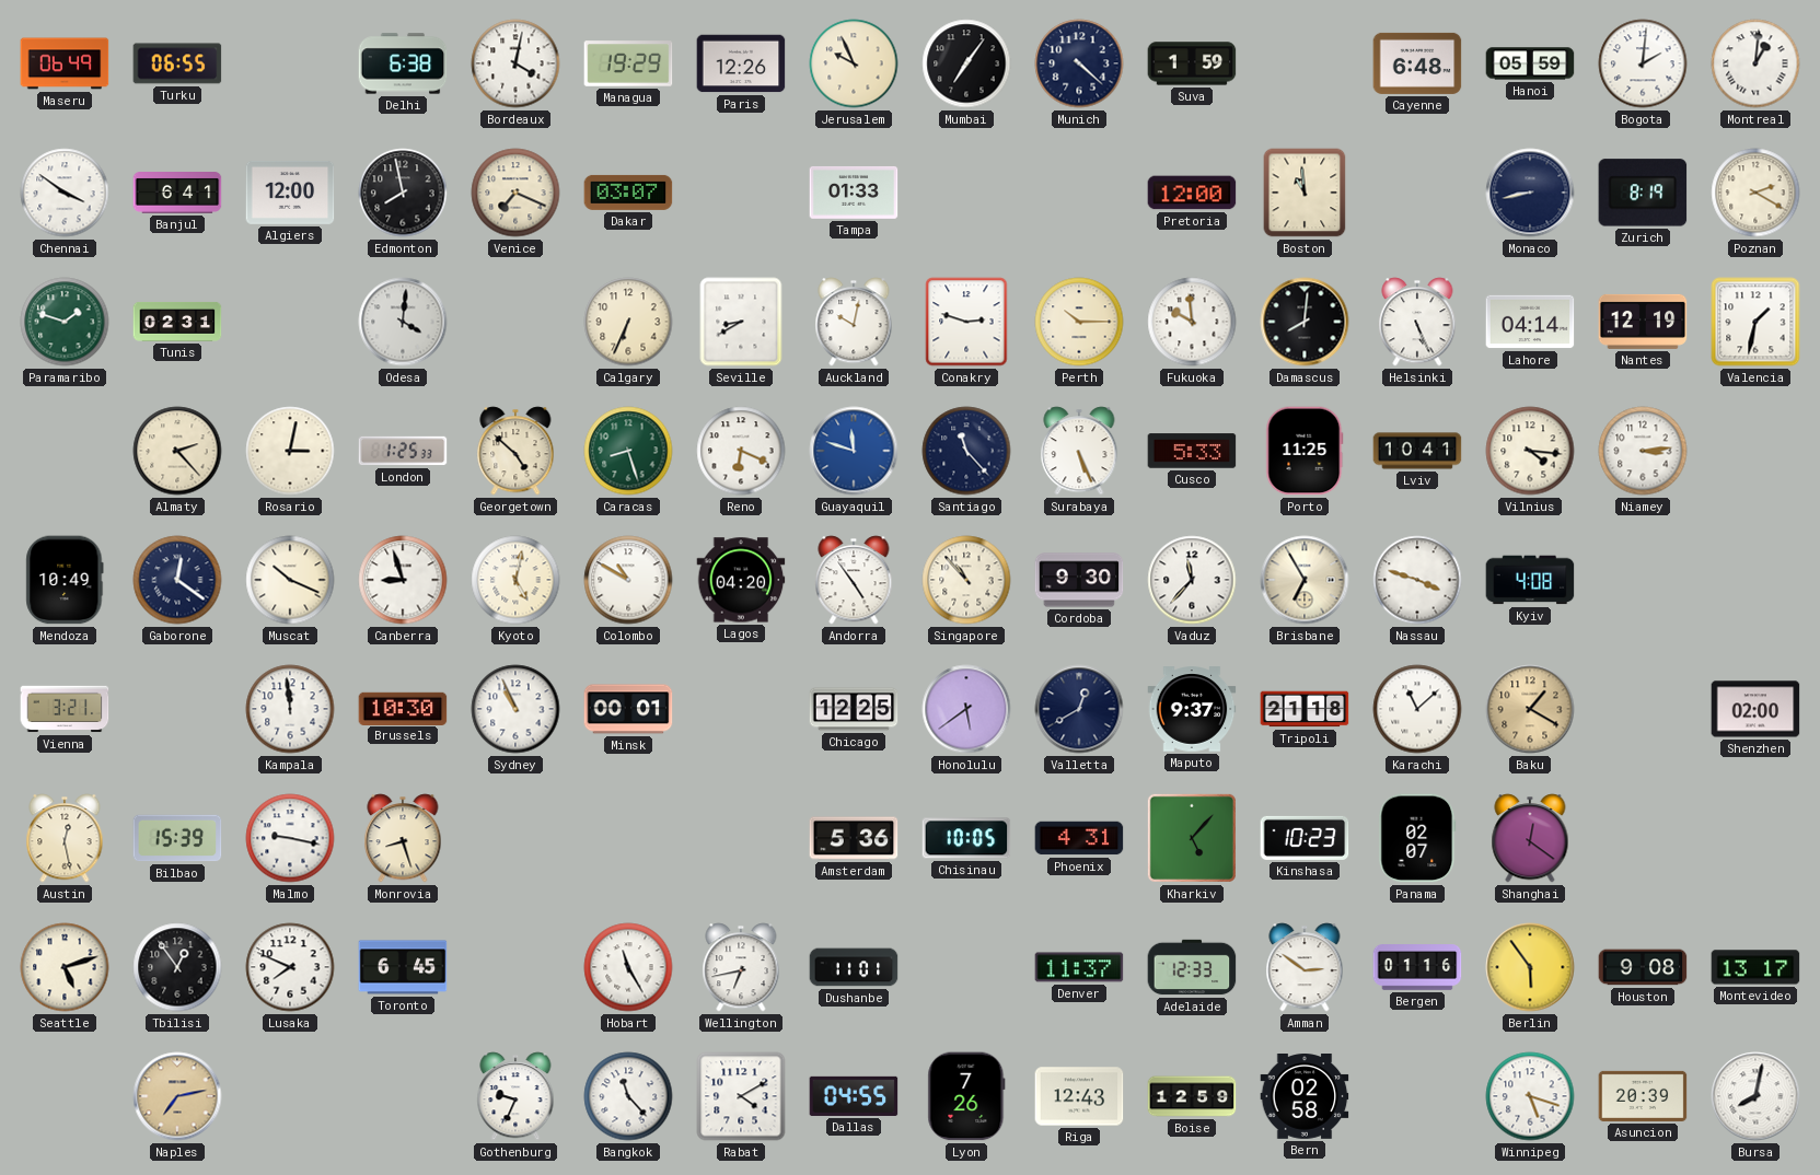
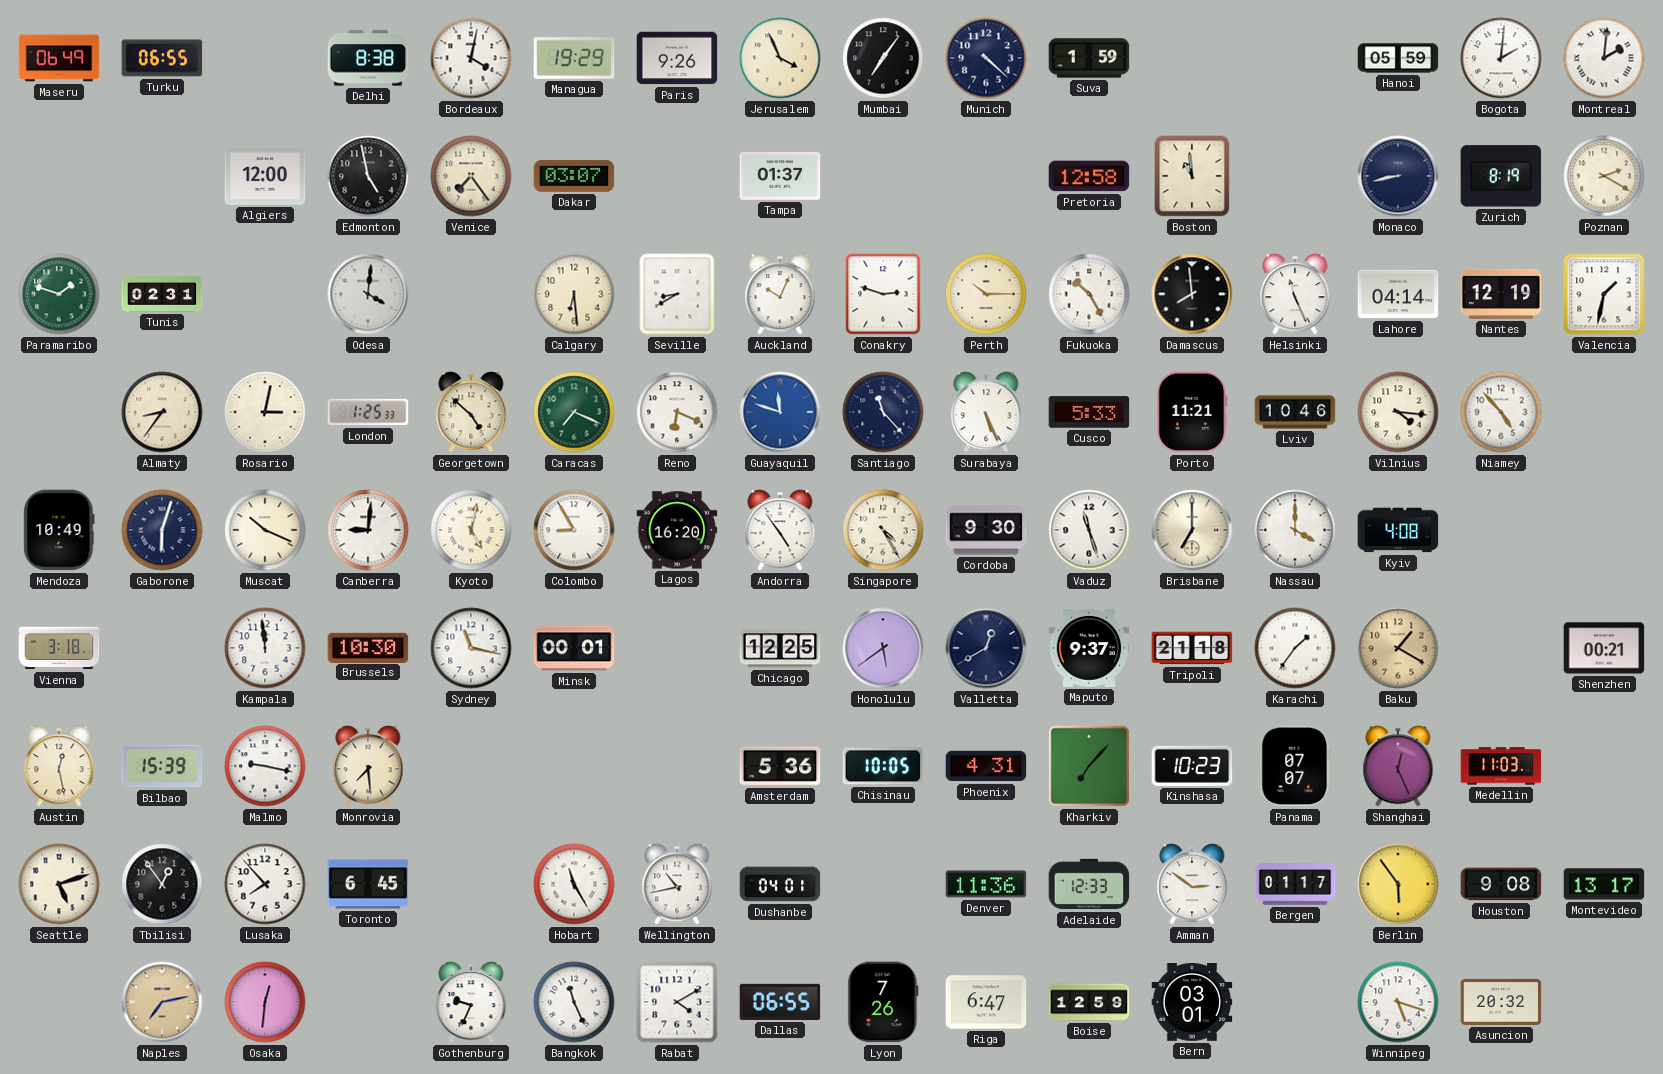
Delhi: 6:38 -> 8:38
Paris: 12:26 -> 9:26
Jerusalem: 9:56 -> 3:56
Cayenne: 6:48 -> none
Montreal: 1:01 -> 2:01
Chennai: 3:51 -> none
Banjul: 6:41 -> none
Edmonton: 7:58 -> 4:58
Venice: 7:19 -> 7:24
Tampa: 01:33 -> 01:37
Pretoria: 12:00 -> 12:58
Calgary: 6:34 -> 6:29
Auckland: 10:02 -> 10:04
Fukuoka: 9:59 -> 10:25
Damascus: 8:01 -> 7:59
Helsinki: 5:26 -> 11:26
Almaty: 2:23 -> 8:36
Caracas: 8:27 -> 7:19
Porto: 11:25 -> 11:21
Lviv: 10:41 -> 10:46
Niamey: 3:14 -> 4:53
Gaborone: 12:21 -> 6:03
Canberra: 8:57 -> 9:01
Colombo: 10:50 -> 8:55
Lagos: 04:20 -> 16:20
Singapore: 10:53 -> 4:25
Vaduz: 11:37 -> 11:27
Brisbane: 6:55 -> 7:00
Nassau: 3:48 -> 4:00
Vienna: 3:21 -> 3:18
Sydney: 10:56 -> 11:17
Karachi: 11:08 -> 1:36
Shenzhen: 02:00 -> 00:21
Monrovia: 8:27 -> 7:29
Kharkiv: 5:07 -> 7:07
Panama: 02:07 -> 07:07
Shanghai: 12:21 -> 12:26
Medellin: none -> 11:03
Lusaka: 7:49 -> 7:53
Wellington: 6:43 -> 10:43
Dushanbe: 11:01 -> 04:01
Denver: 11:37 -> 11:36
Bergen: 01:16 -> 01:17
Osaka: none -> 12:31
Bangkok: 11:23 -> 11:26
Dallas: 04:55 -> 06:55
Riga: 12:43 -> 6:47
Bern: 02:58 -> 03:01
Asuncion: 20:39 -> 20:32
Bursa: 8:02 -> none
